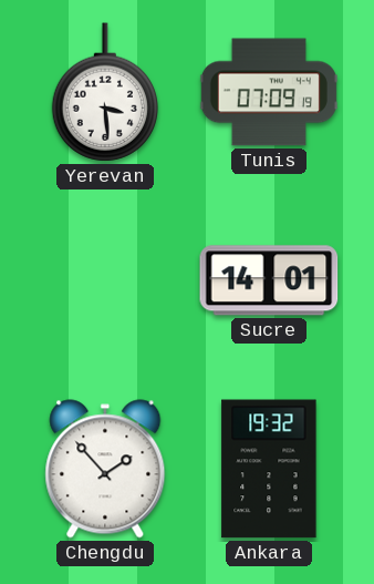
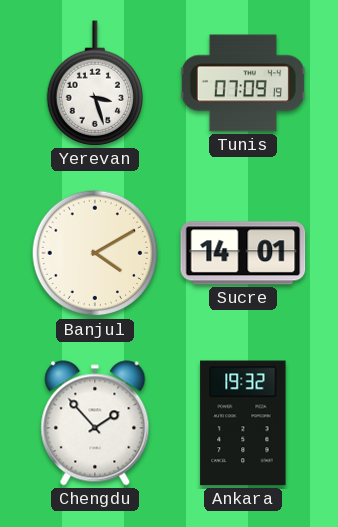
Yerevan: 3:29 -> 3:27
Banjul: none -> 4:10
